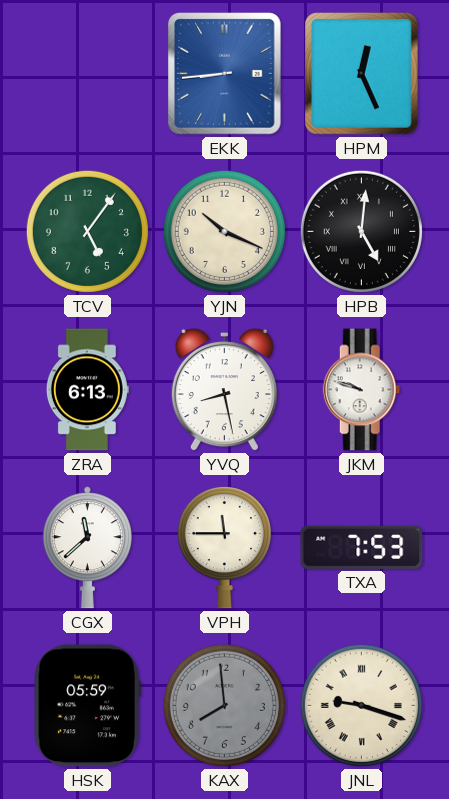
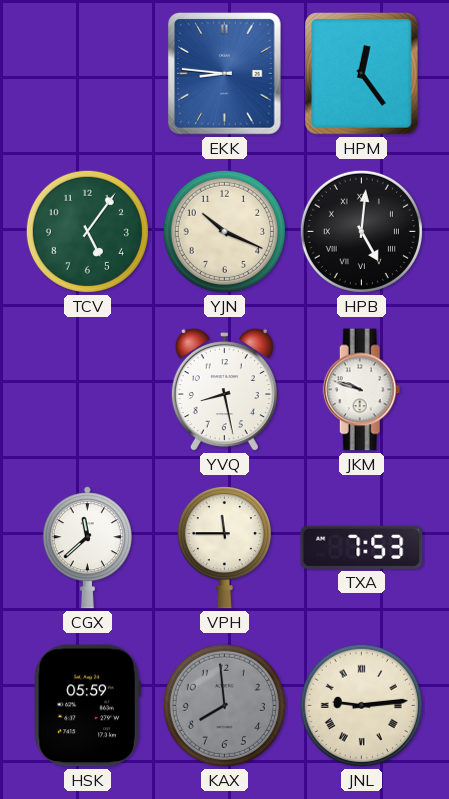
EKK: 8:44 -> 8:46
HPM: 12:26 -> 12:24
ZRA: 6:13 -> none
JNL: 9:18 -> 9:14
